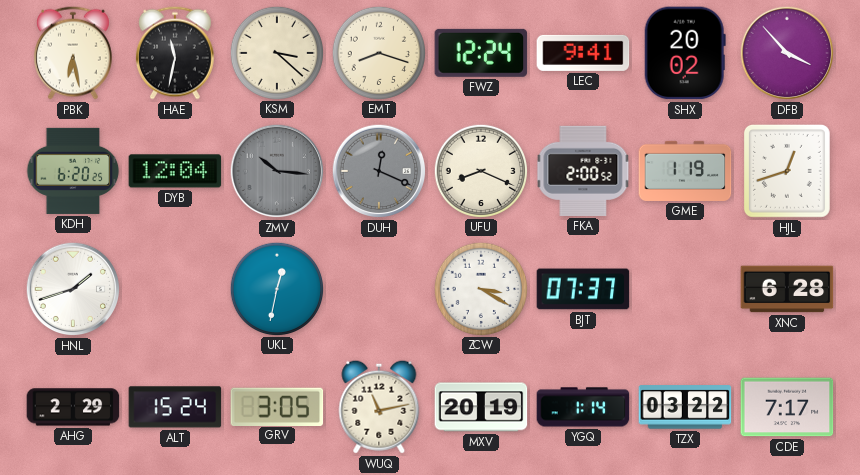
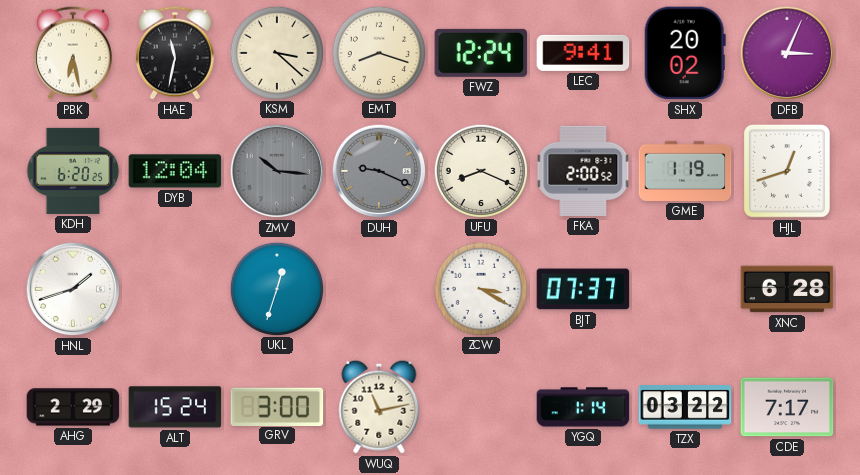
DFB: 3:53 -> 3:04
DUH: 12:19 -> 9:19
UKL: 12:32 -> 12:33
GRV: 3:05 -> 3:00
MXV: 20:19 -> none
